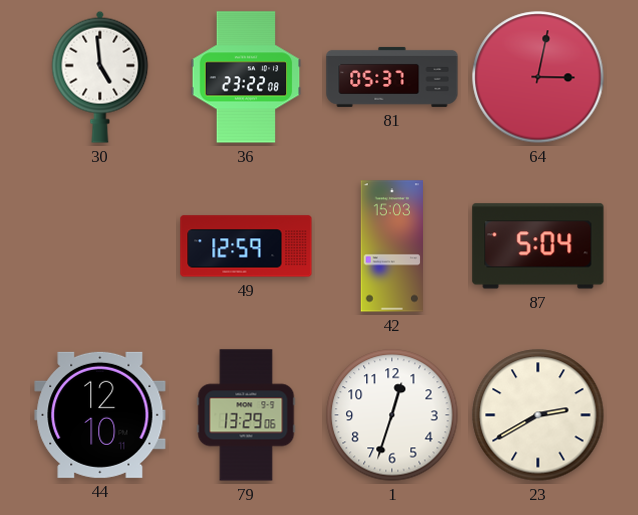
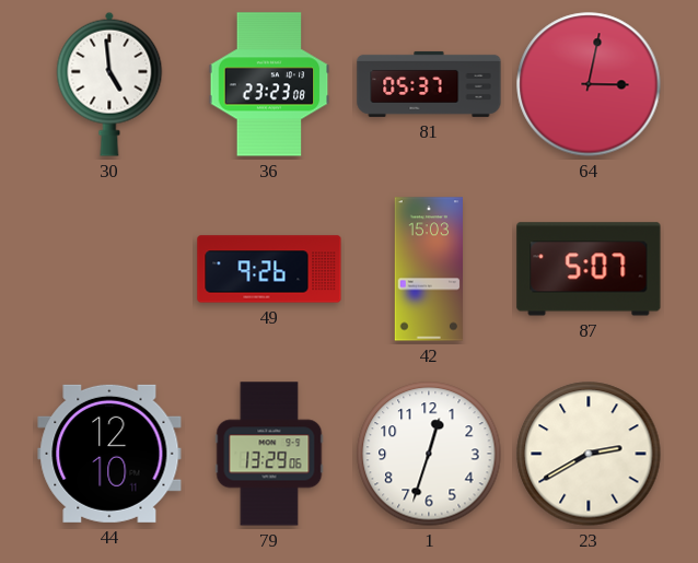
36: 23:22 -> 23:23
49: 12:59 -> 9:26
87: 5:04 -> 5:07
